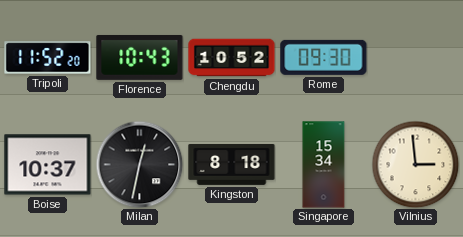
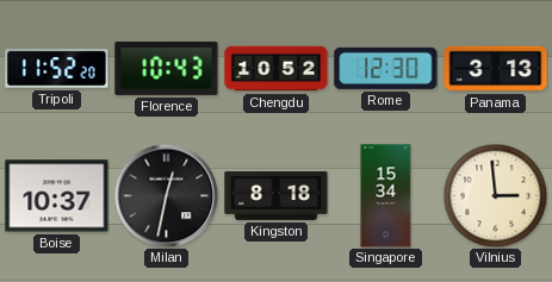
Rome: 09:30 -> 12:30
Panama: none -> 3:13
